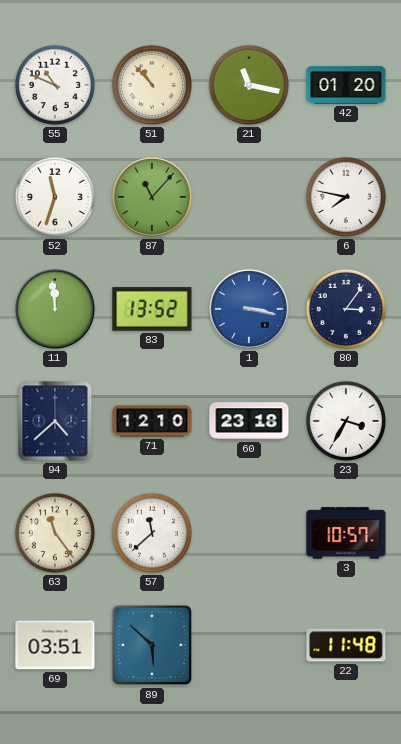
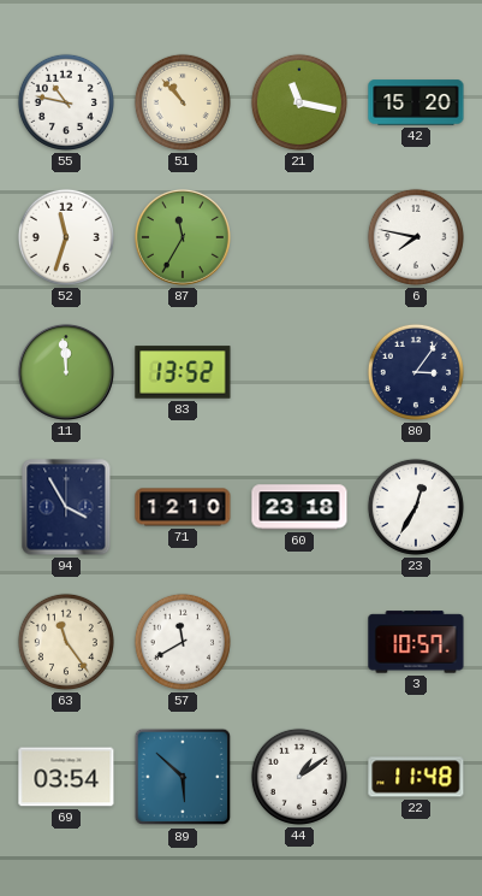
55: 10:49 -> 10:47
42: 01:20 -> 15:20
87: 11:07 -> 11:35
1: 3:17 -> none
94: 4:38 -> 3:55
23: 3:35 -> 12:35
57: 11:38 -> 11:40
69: 03:51 -> 03:54
44: none -> 1:09
